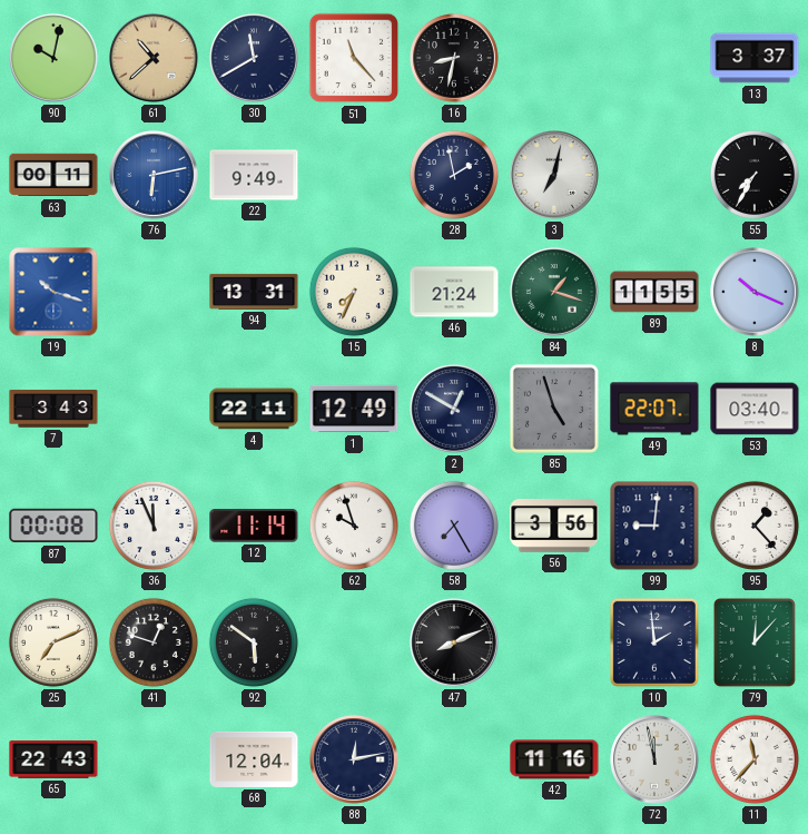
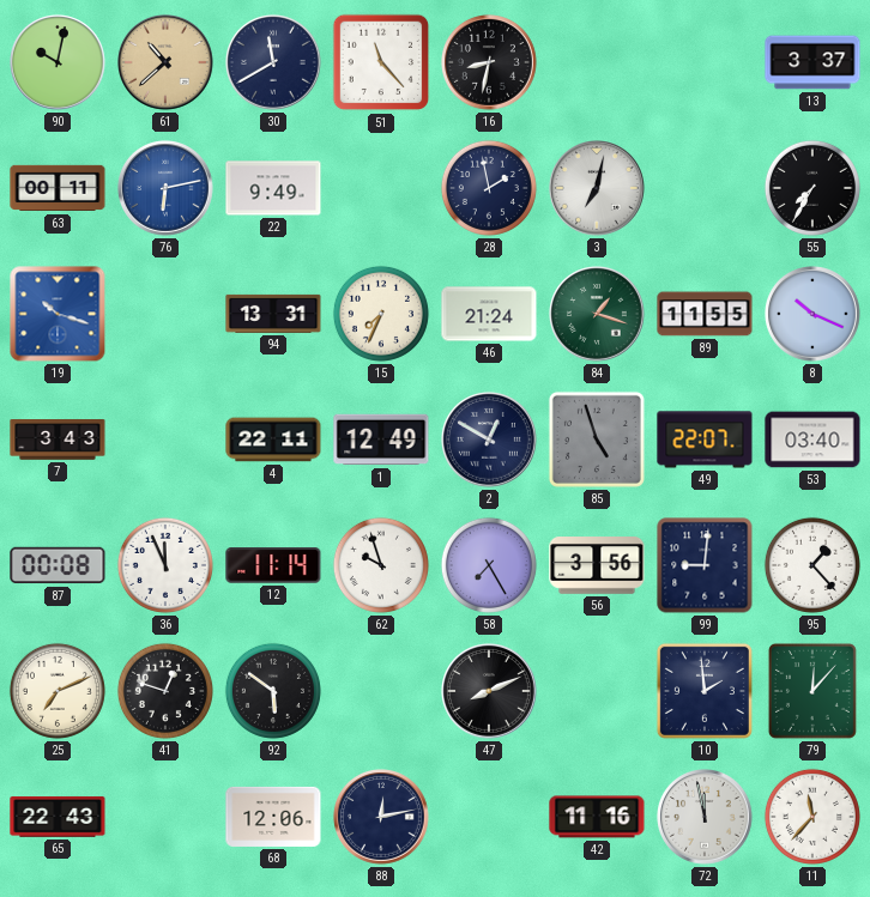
68: 12:04 -> 12:06
